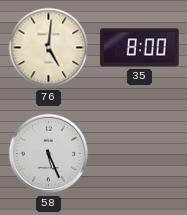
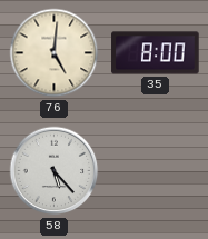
58: 5:26 -> 5:23
